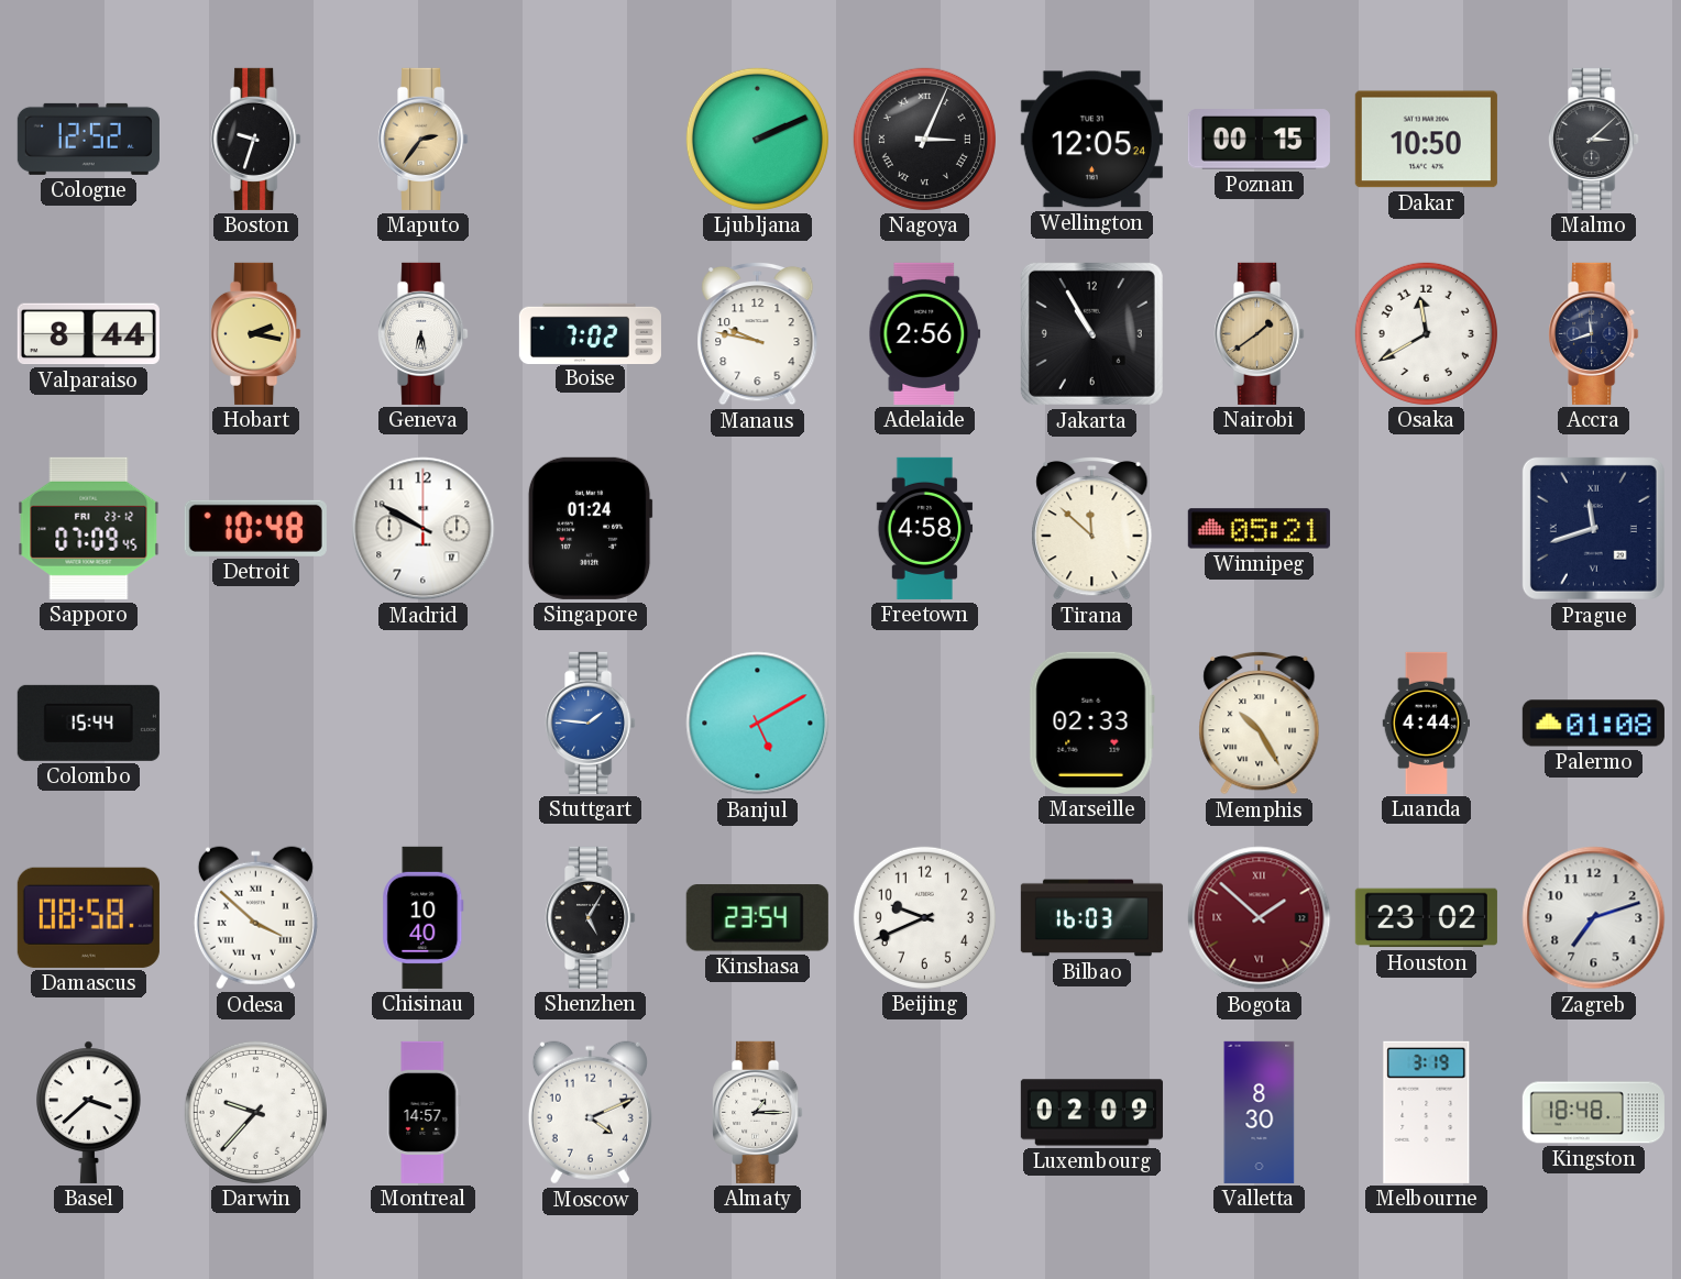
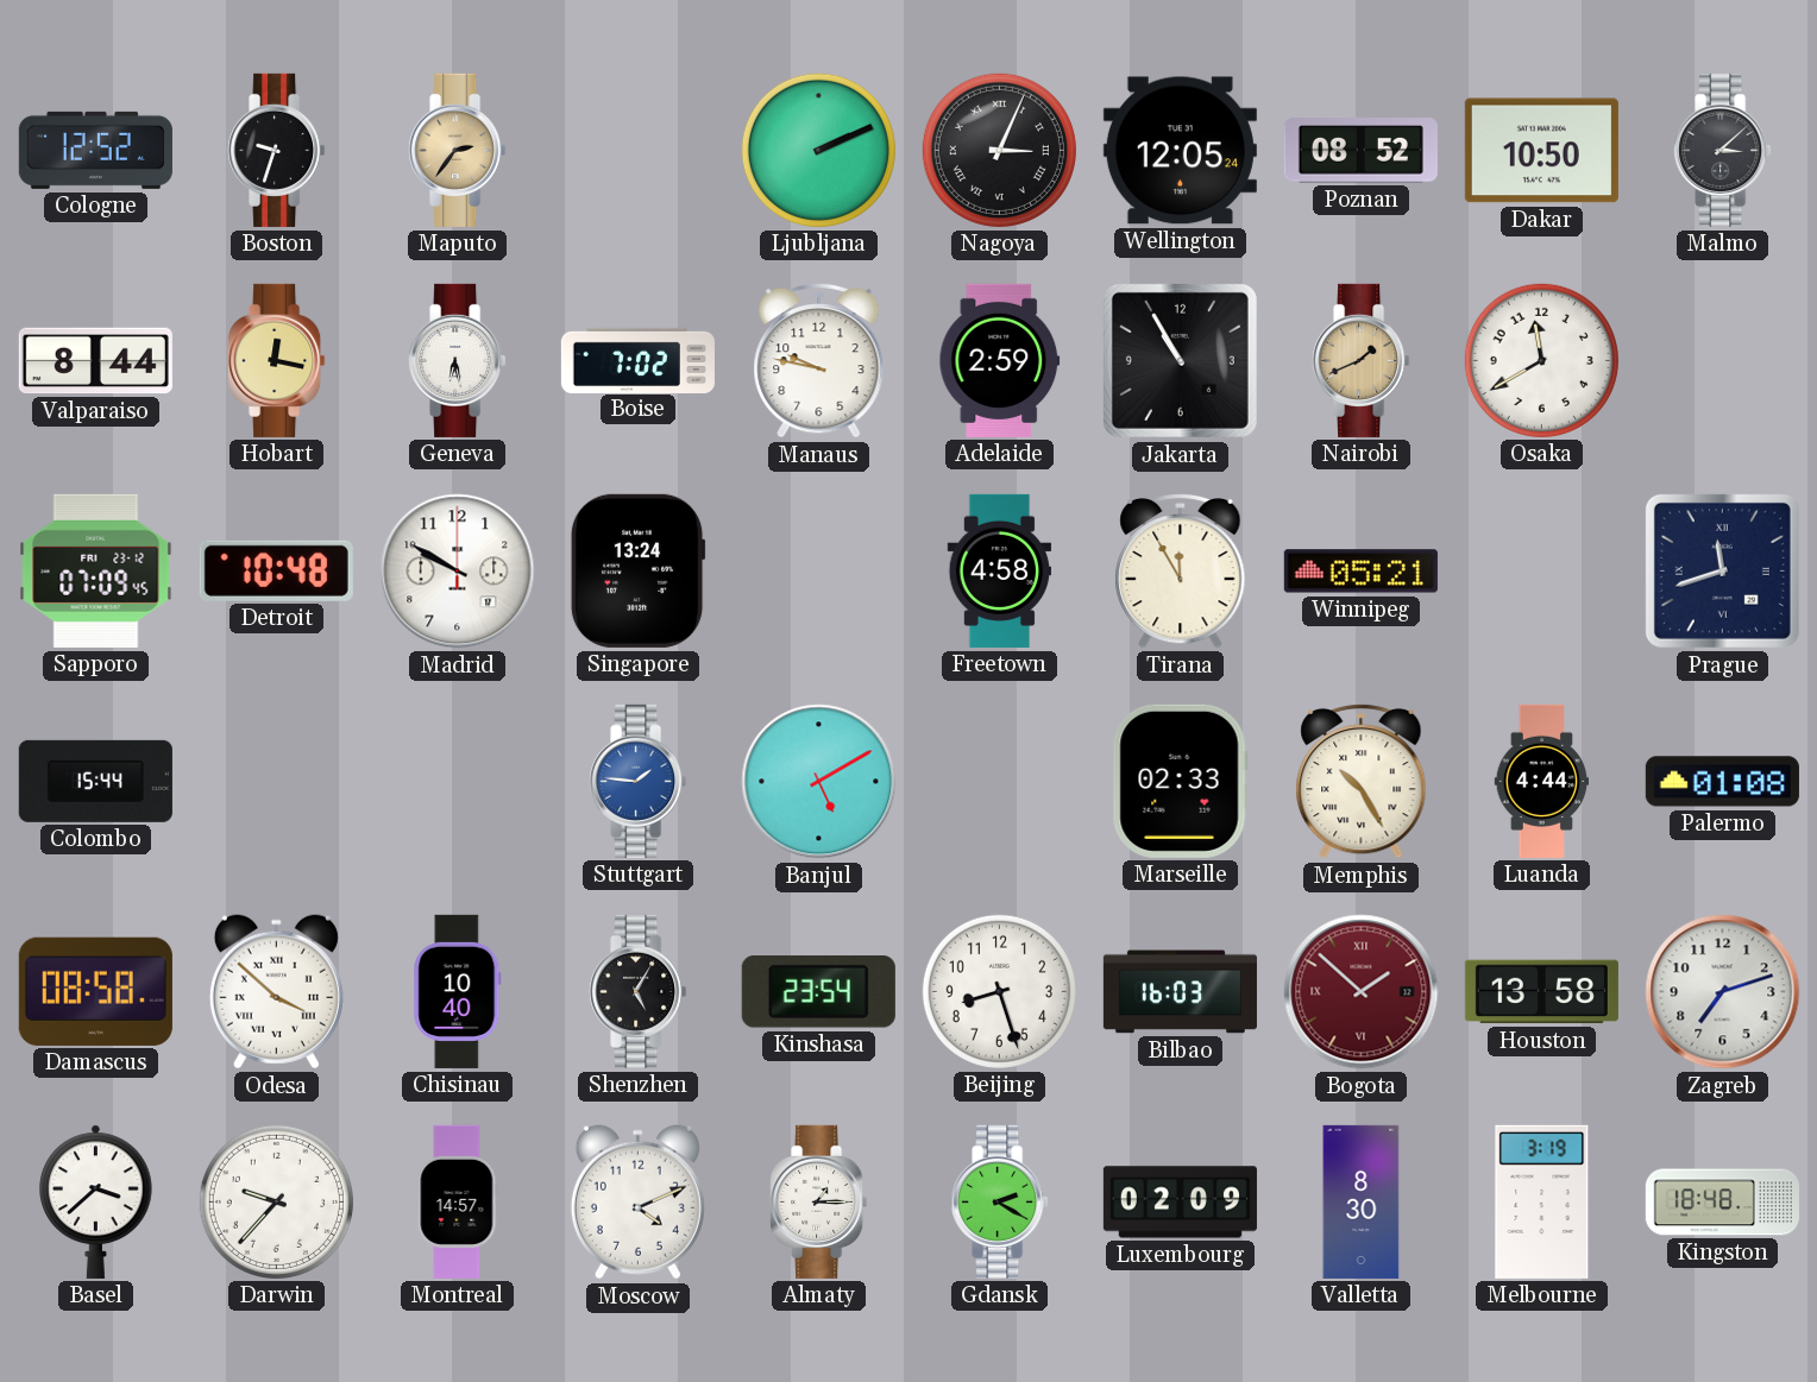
Poznan: 00:15 -> 08:52
Hobart: 2:17 -> 12:17
Adelaide: 2:56 -> 2:59
Nairobi: 1:39 -> 1:41
Accra: 11:42 -> none
Singapore: 01:24 -> 13:24
Tirana: 11:52 -> 11:55
Beijing: 9:41 -> 8:27
Houston: 23:02 -> 13:58
Gdansk: none -> 2:20
